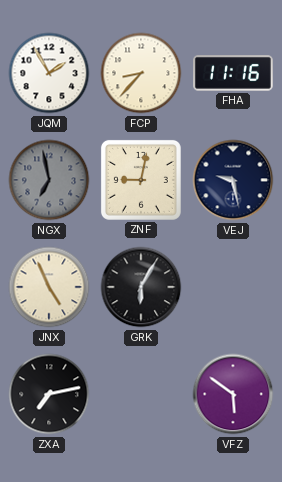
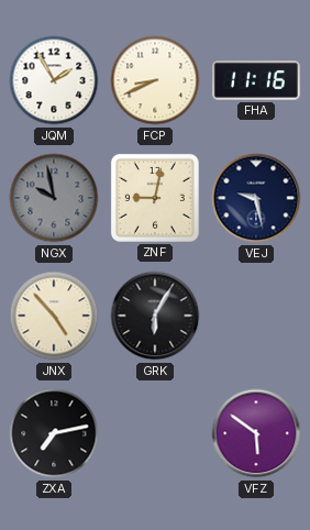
FCP: 8:37 -> 8:41
NGX: 6:58 -> 9:58
JNX: 4:56 -> 4:53
